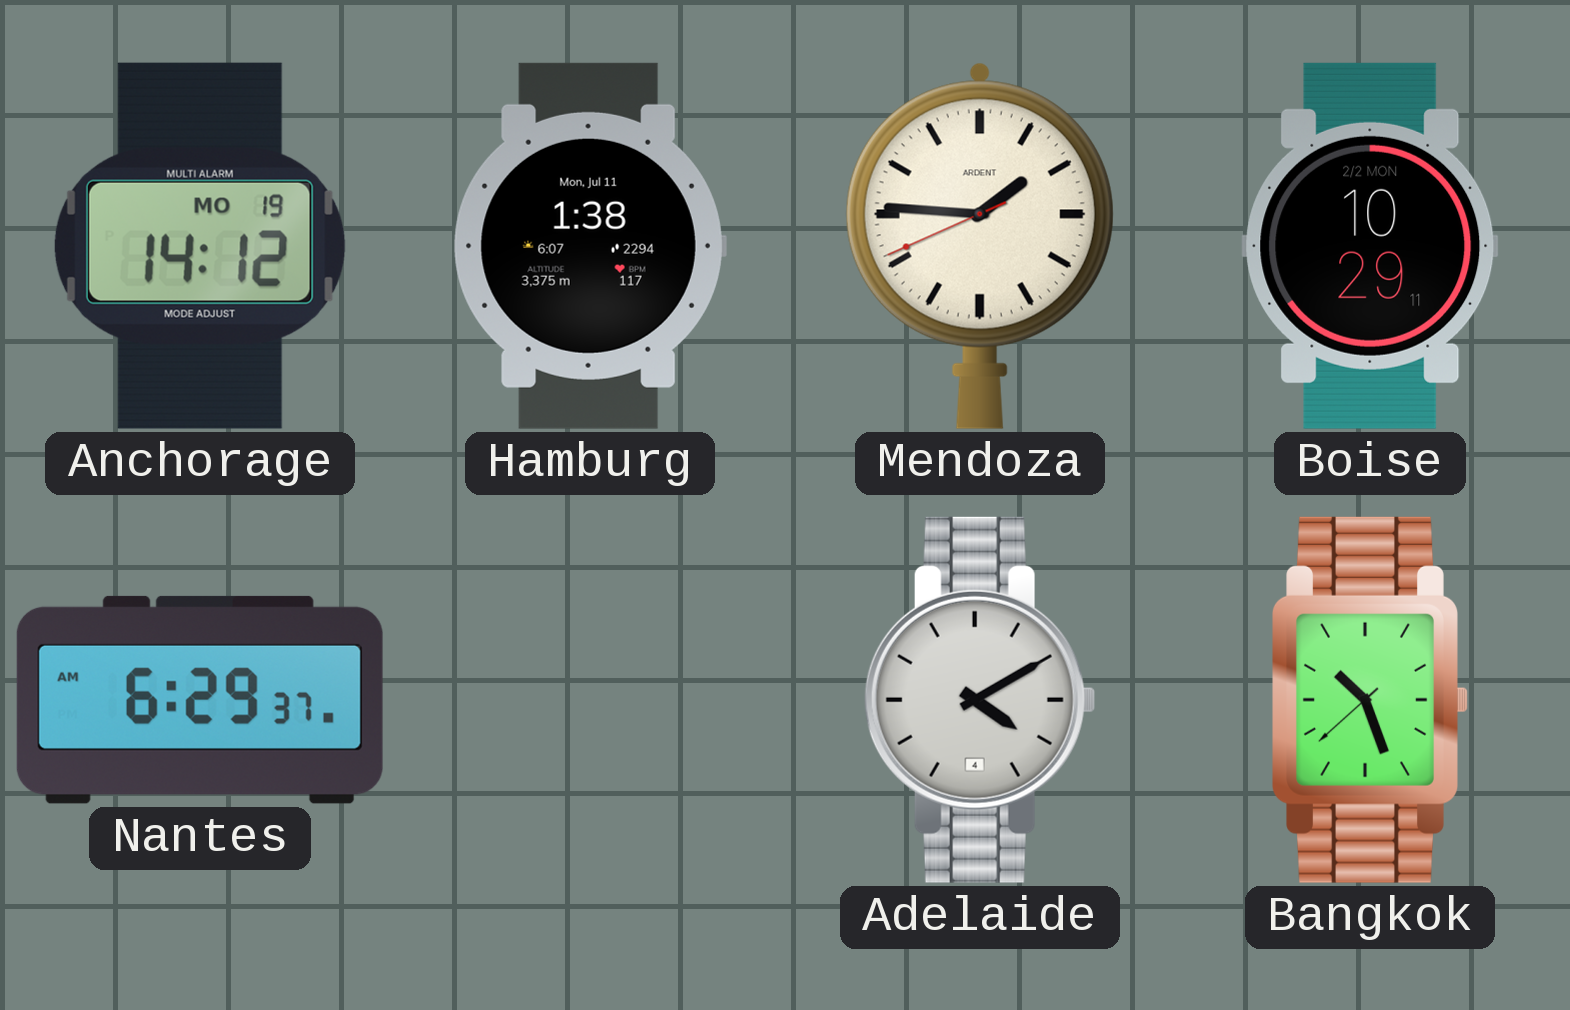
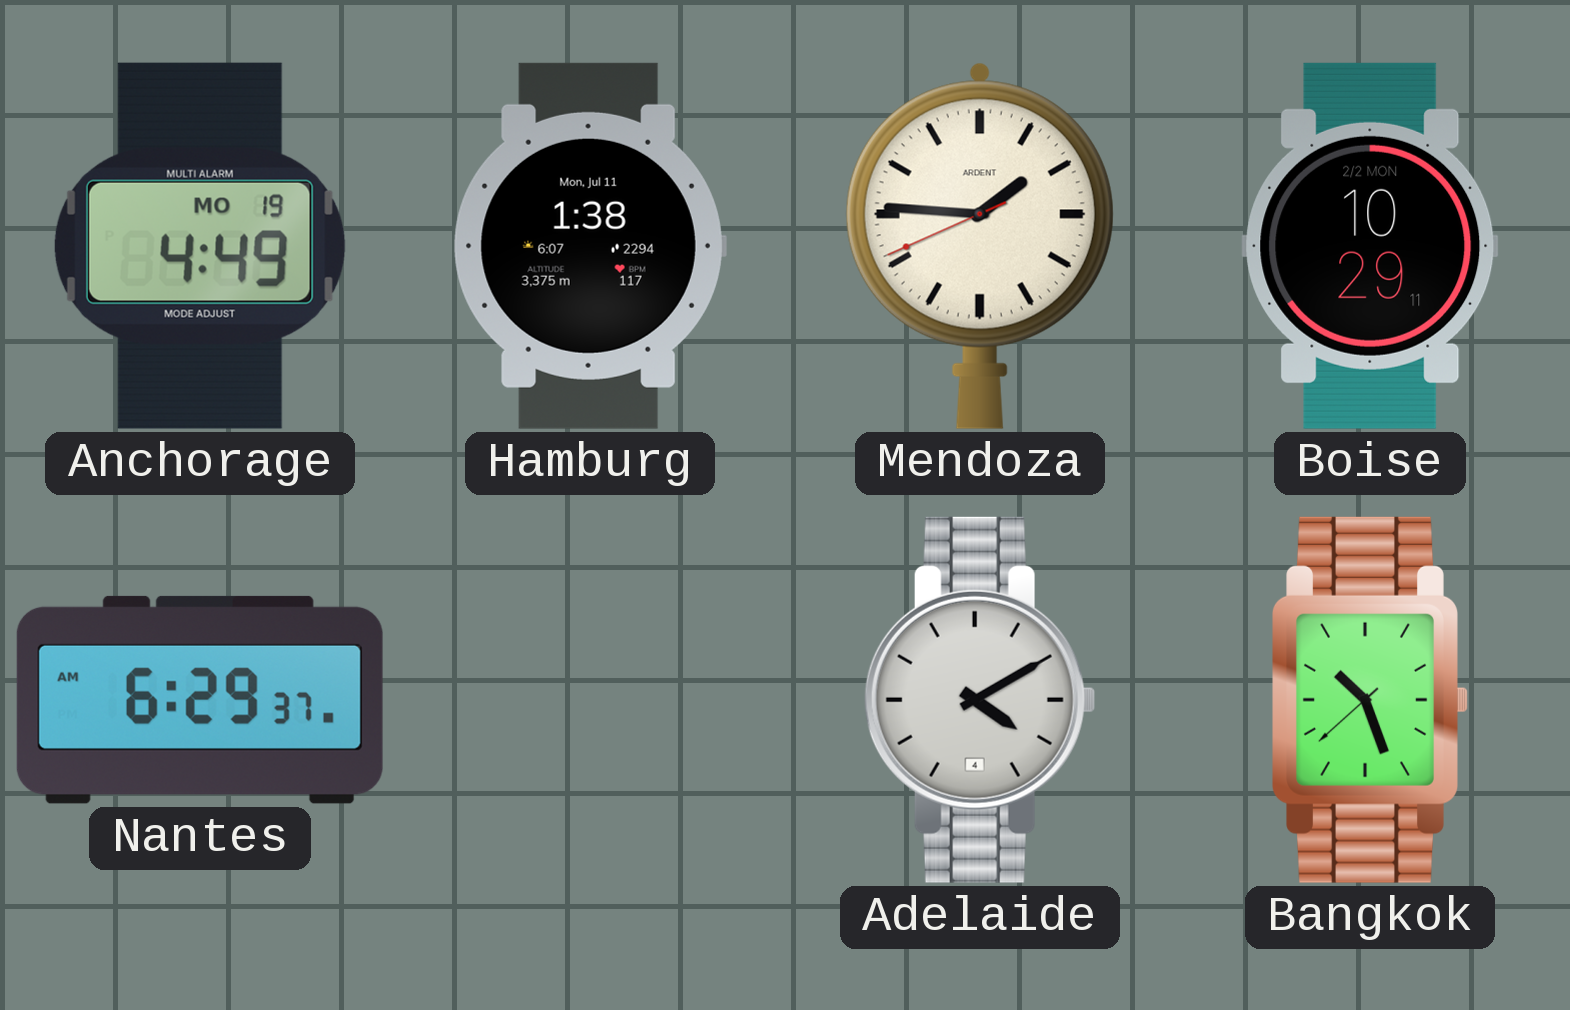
Anchorage: 14:12 -> 4:49
